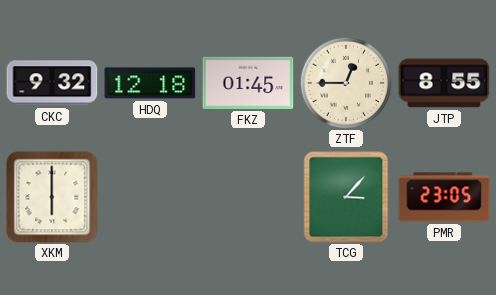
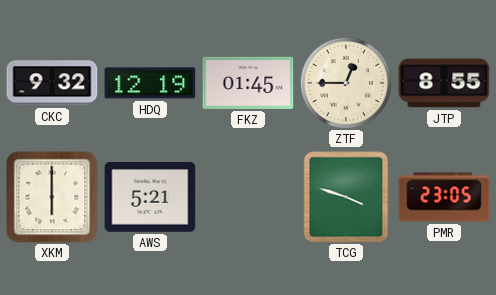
HDQ: 12:18 -> 12:19
AWS: none -> 5:21
TCG: 3:07 -> 3:48
